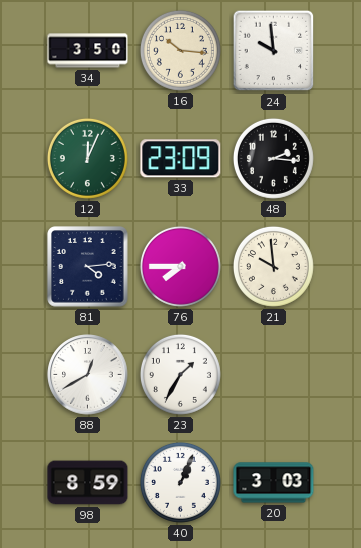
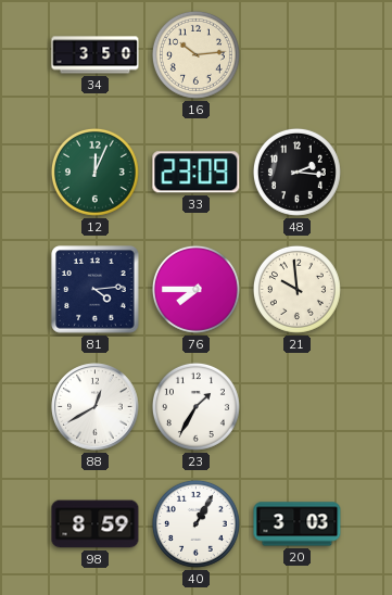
16: 10:16 -> 10:14
24: 9:59 -> none
40: 1:04 -> 1:05
